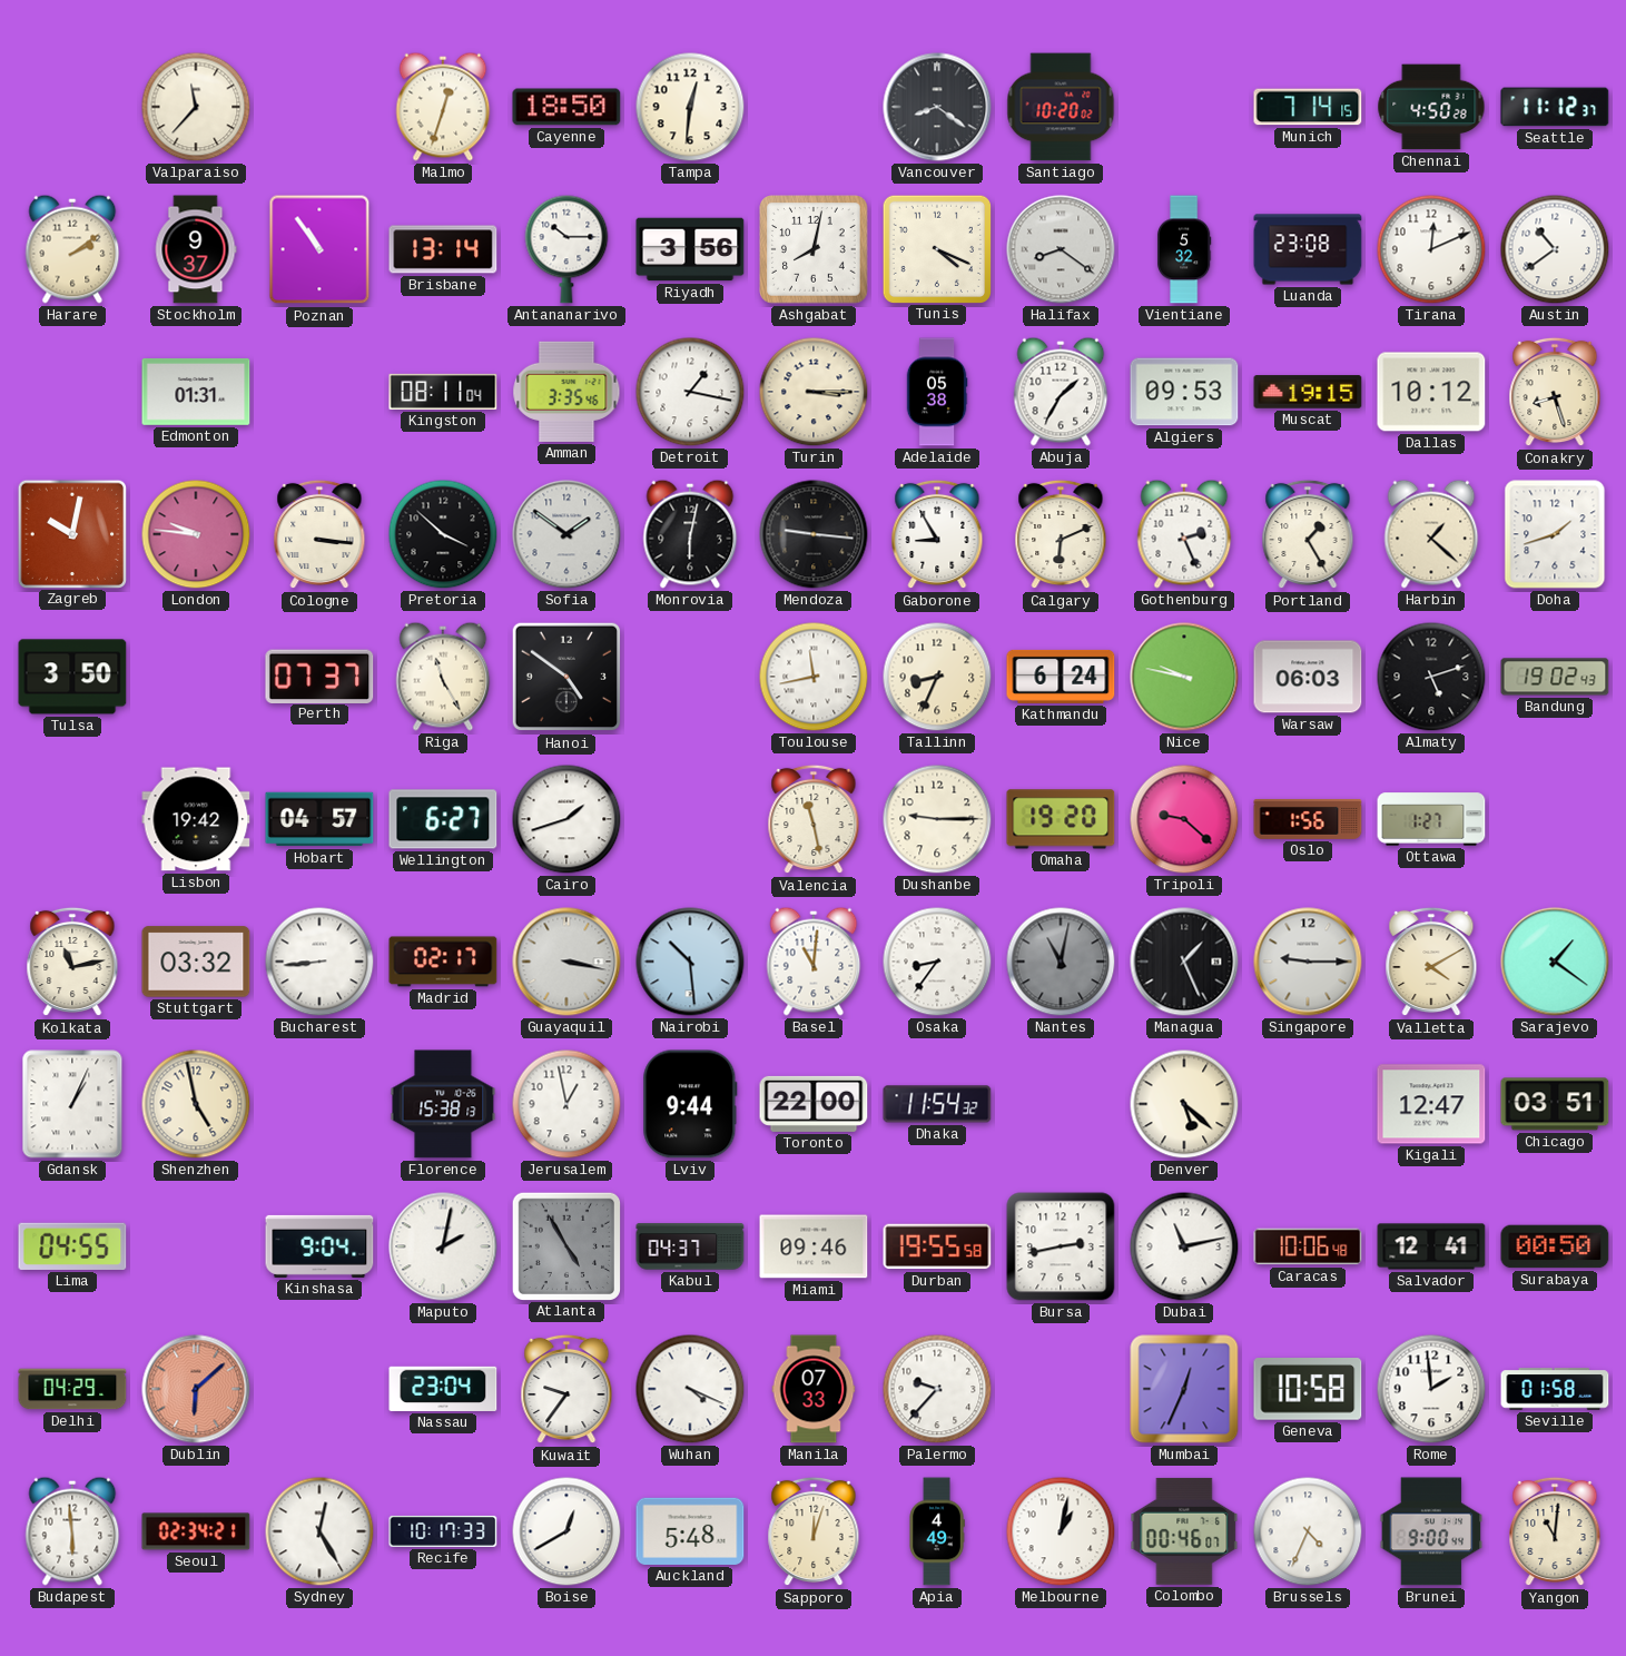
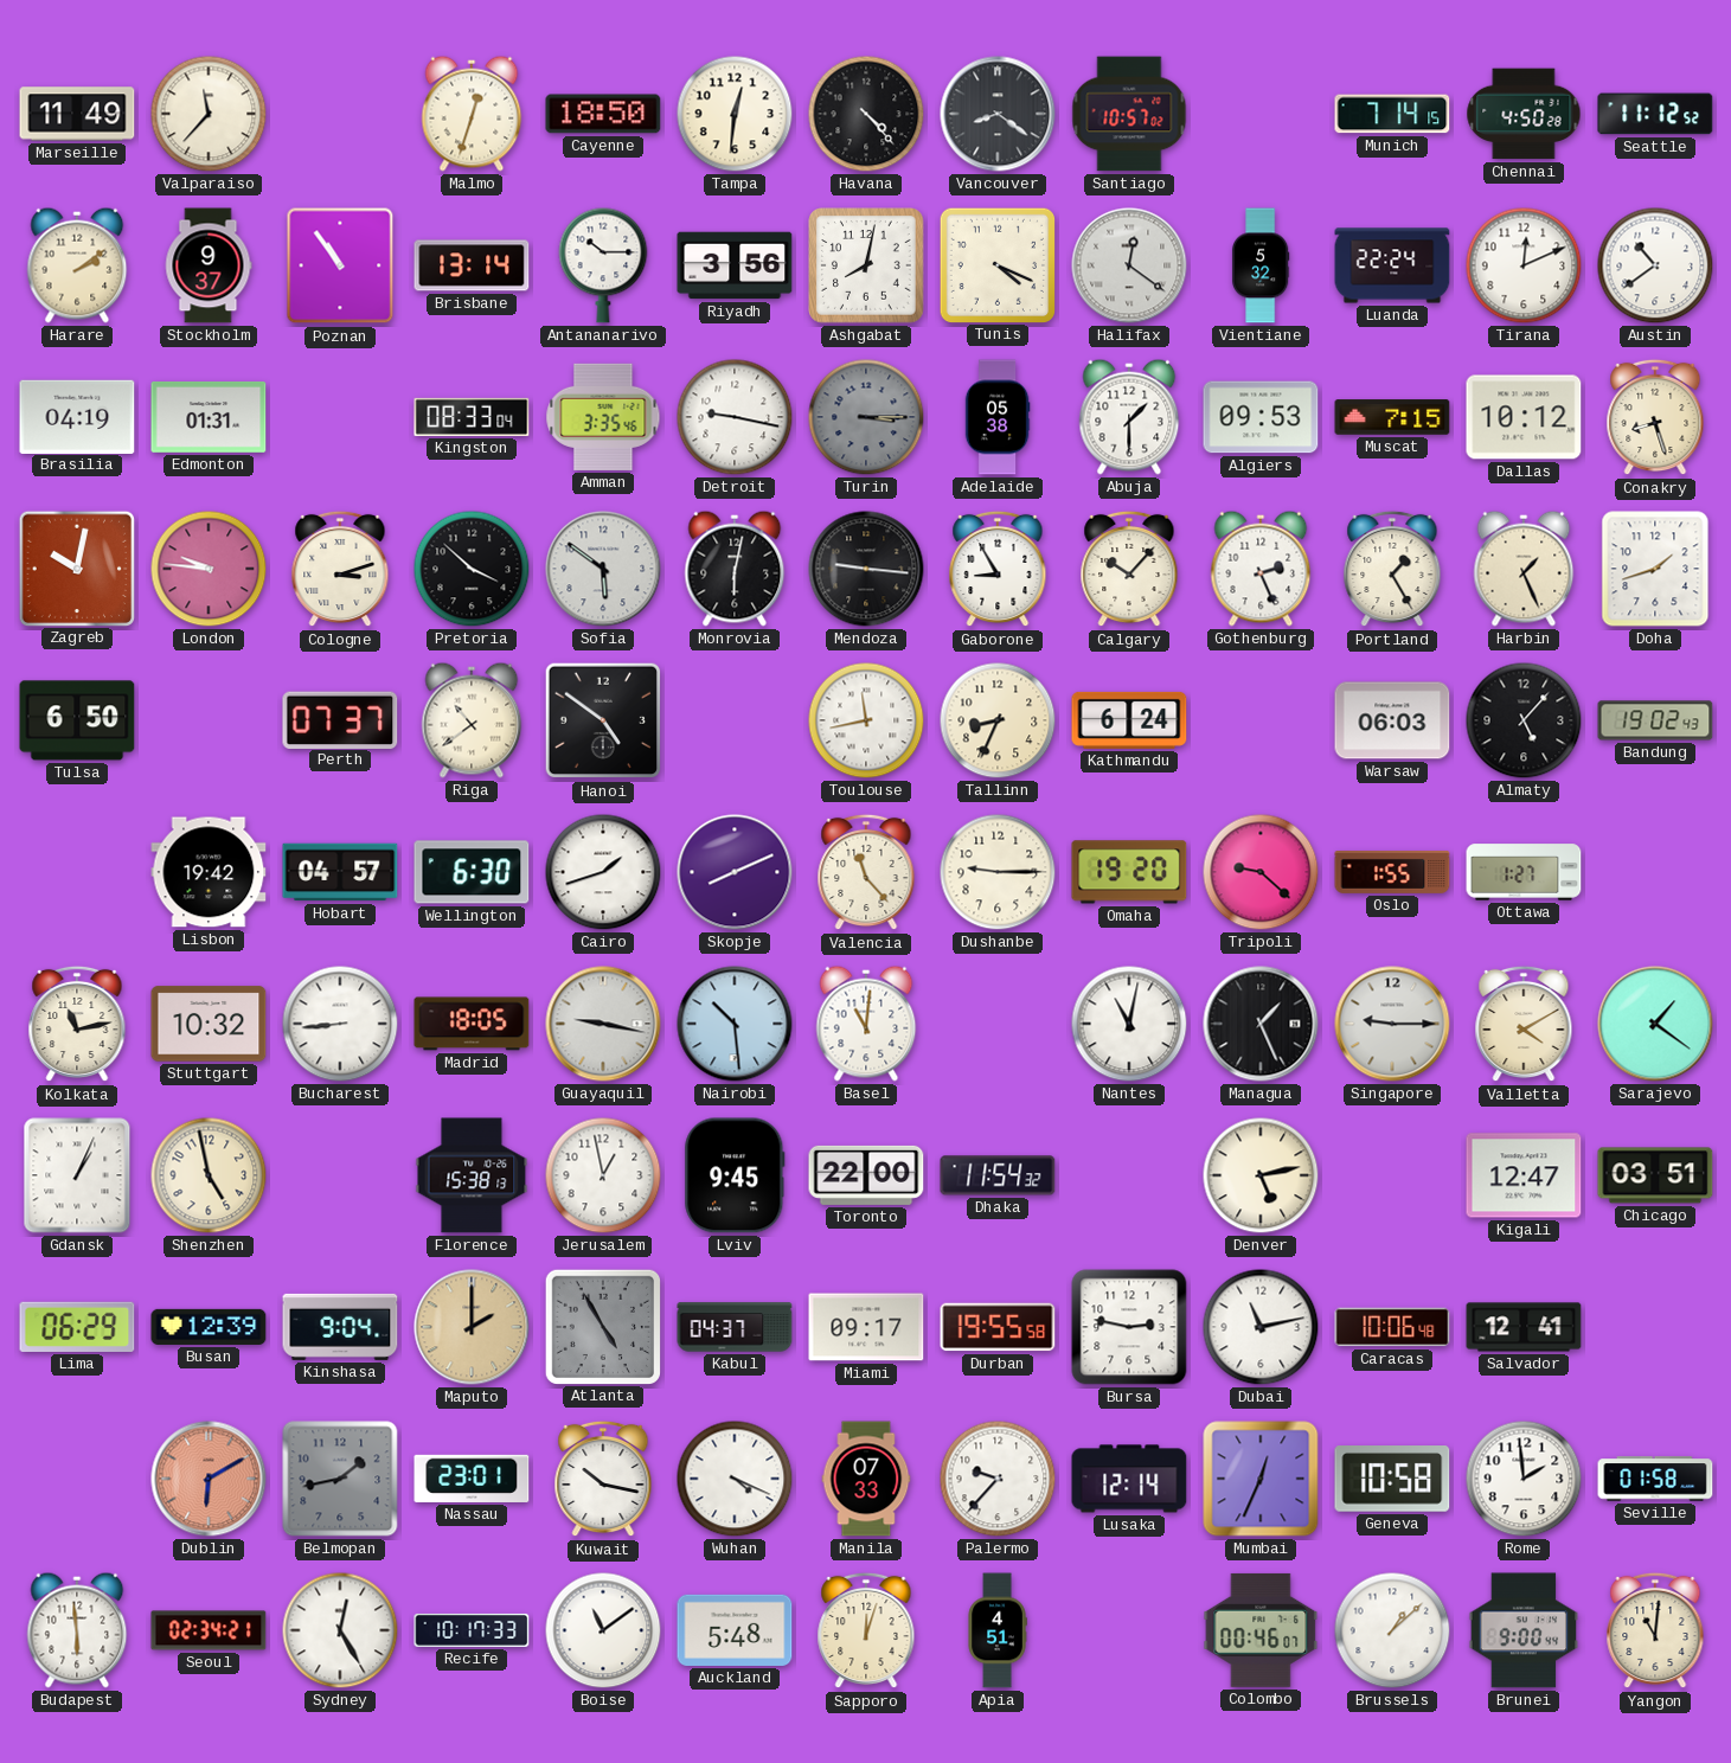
Marseille: none -> 11:49
Havana: none -> 4:23
Santiago: 10:20 -> 10:57
Seattle: 11:12:37 -> 11:12:52
Halifax: 8:21 -> 12:21
Luanda: 23:08 -> 22:24
Brasilia: none -> 04:19
Kingston: 08:11 -> 08:33
Detroit: 1:17 -> 9:17
Turin dial: cream -> grey
Abuja: 1:35 -> 1:30
Muscat: 19:15 -> 7:15
Cologne: 3:16 -> 3:12
Sofia: 1:51 -> 5:51
Calgary: 6:11 -> 10:07
Harbin: 1:22 -> 1:26
Tulsa: 3:50 -> 6:50
Riga: 11:25 -> 10:39
Nice: 9:47 -> none
Almaty: 5:12 -> 5:07
Wellington: 6:27 -> 6:30
Skopje: none -> 8:11
Valencia: 11:28 -> 11:23
Oslo: 1:56 -> 1:55
Stuttgart: 03:32 -> 10:32
Madrid: 02:17 -> 18:05
Guayaquil: 3:17 -> 9:17
Osaka: 8:36 -> none
Nantes dial: grey -> white
Lviv: 9:44 -> 9:45
Denver: 5:22 -> 5:13
Lima: 04:55 -> 06:29
Busan: none -> 12:39
Maputo: 2:02 -> 2:00
Maputo dial: white -> champagne
Miami: 09:46 -> 09:17
Bursa: 2:43 -> 2:47
Surabaya: 00:50 -> none
Delhi: 04:29 -> none
Dublin: 6:08 -> 6:10
Belmopan: none -> 1:43
Nassau: 23:04 -> 23:01
Kuwait: 9:36 -> 10:17
Lusaka: none -> 12:14
Boise: 12:40 -> 11:09
Apia: 4:49 -> 4:51
Melbourne: 1:02 -> none
Brussels: 4:34 -> 1:08
